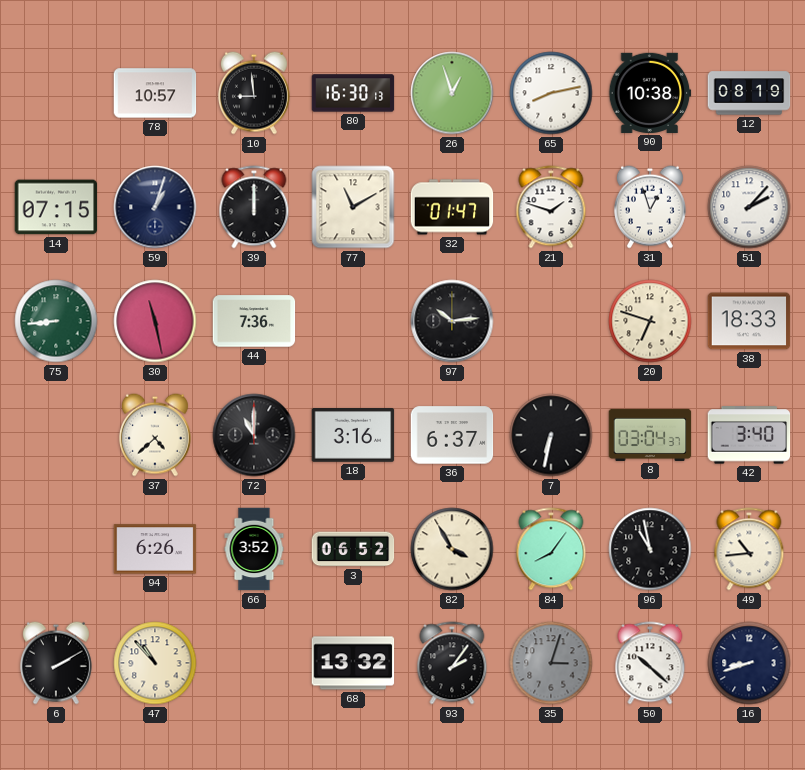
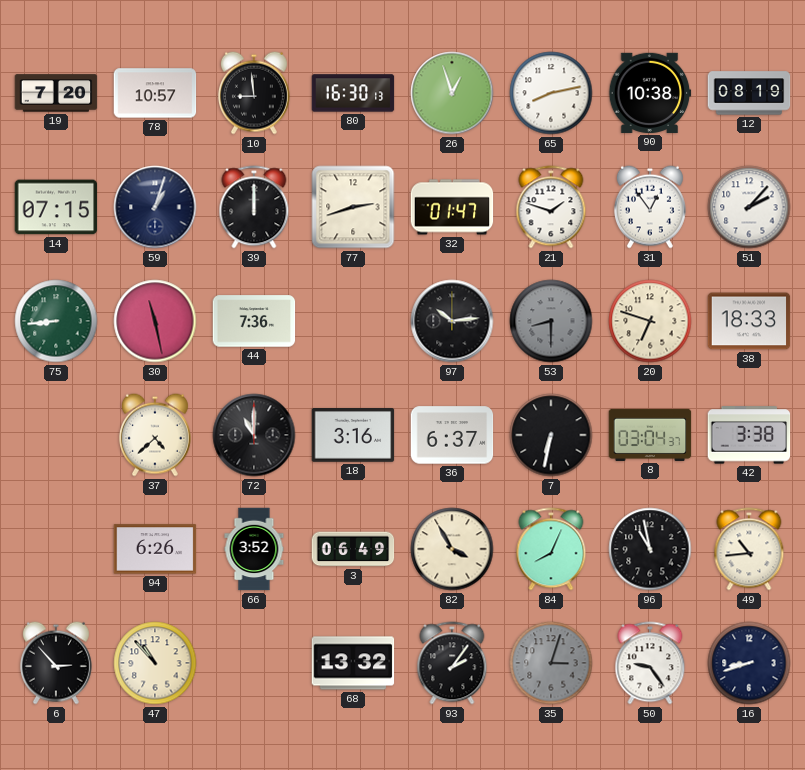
19: none -> 7:20
77: 11:10 -> 2:42
31: 12:57 -> 12:54
53: none -> 8:30
42: 3:40 -> 3:38
3: 06:52 -> 06:49
84: 8:06 -> 8:04
6: 2:10 -> 2:53
50: 10:22 -> 9:24
